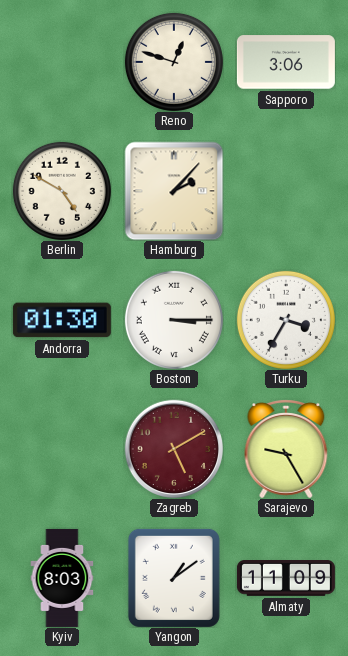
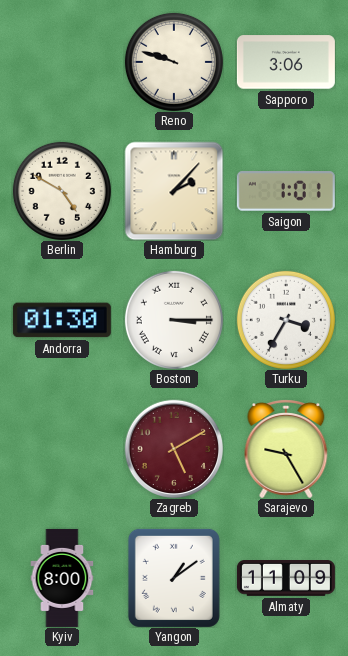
Reno: 12:48 -> 9:48
Saigon: none -> 1:01
Kyiv: 8:03 -> 8:00
